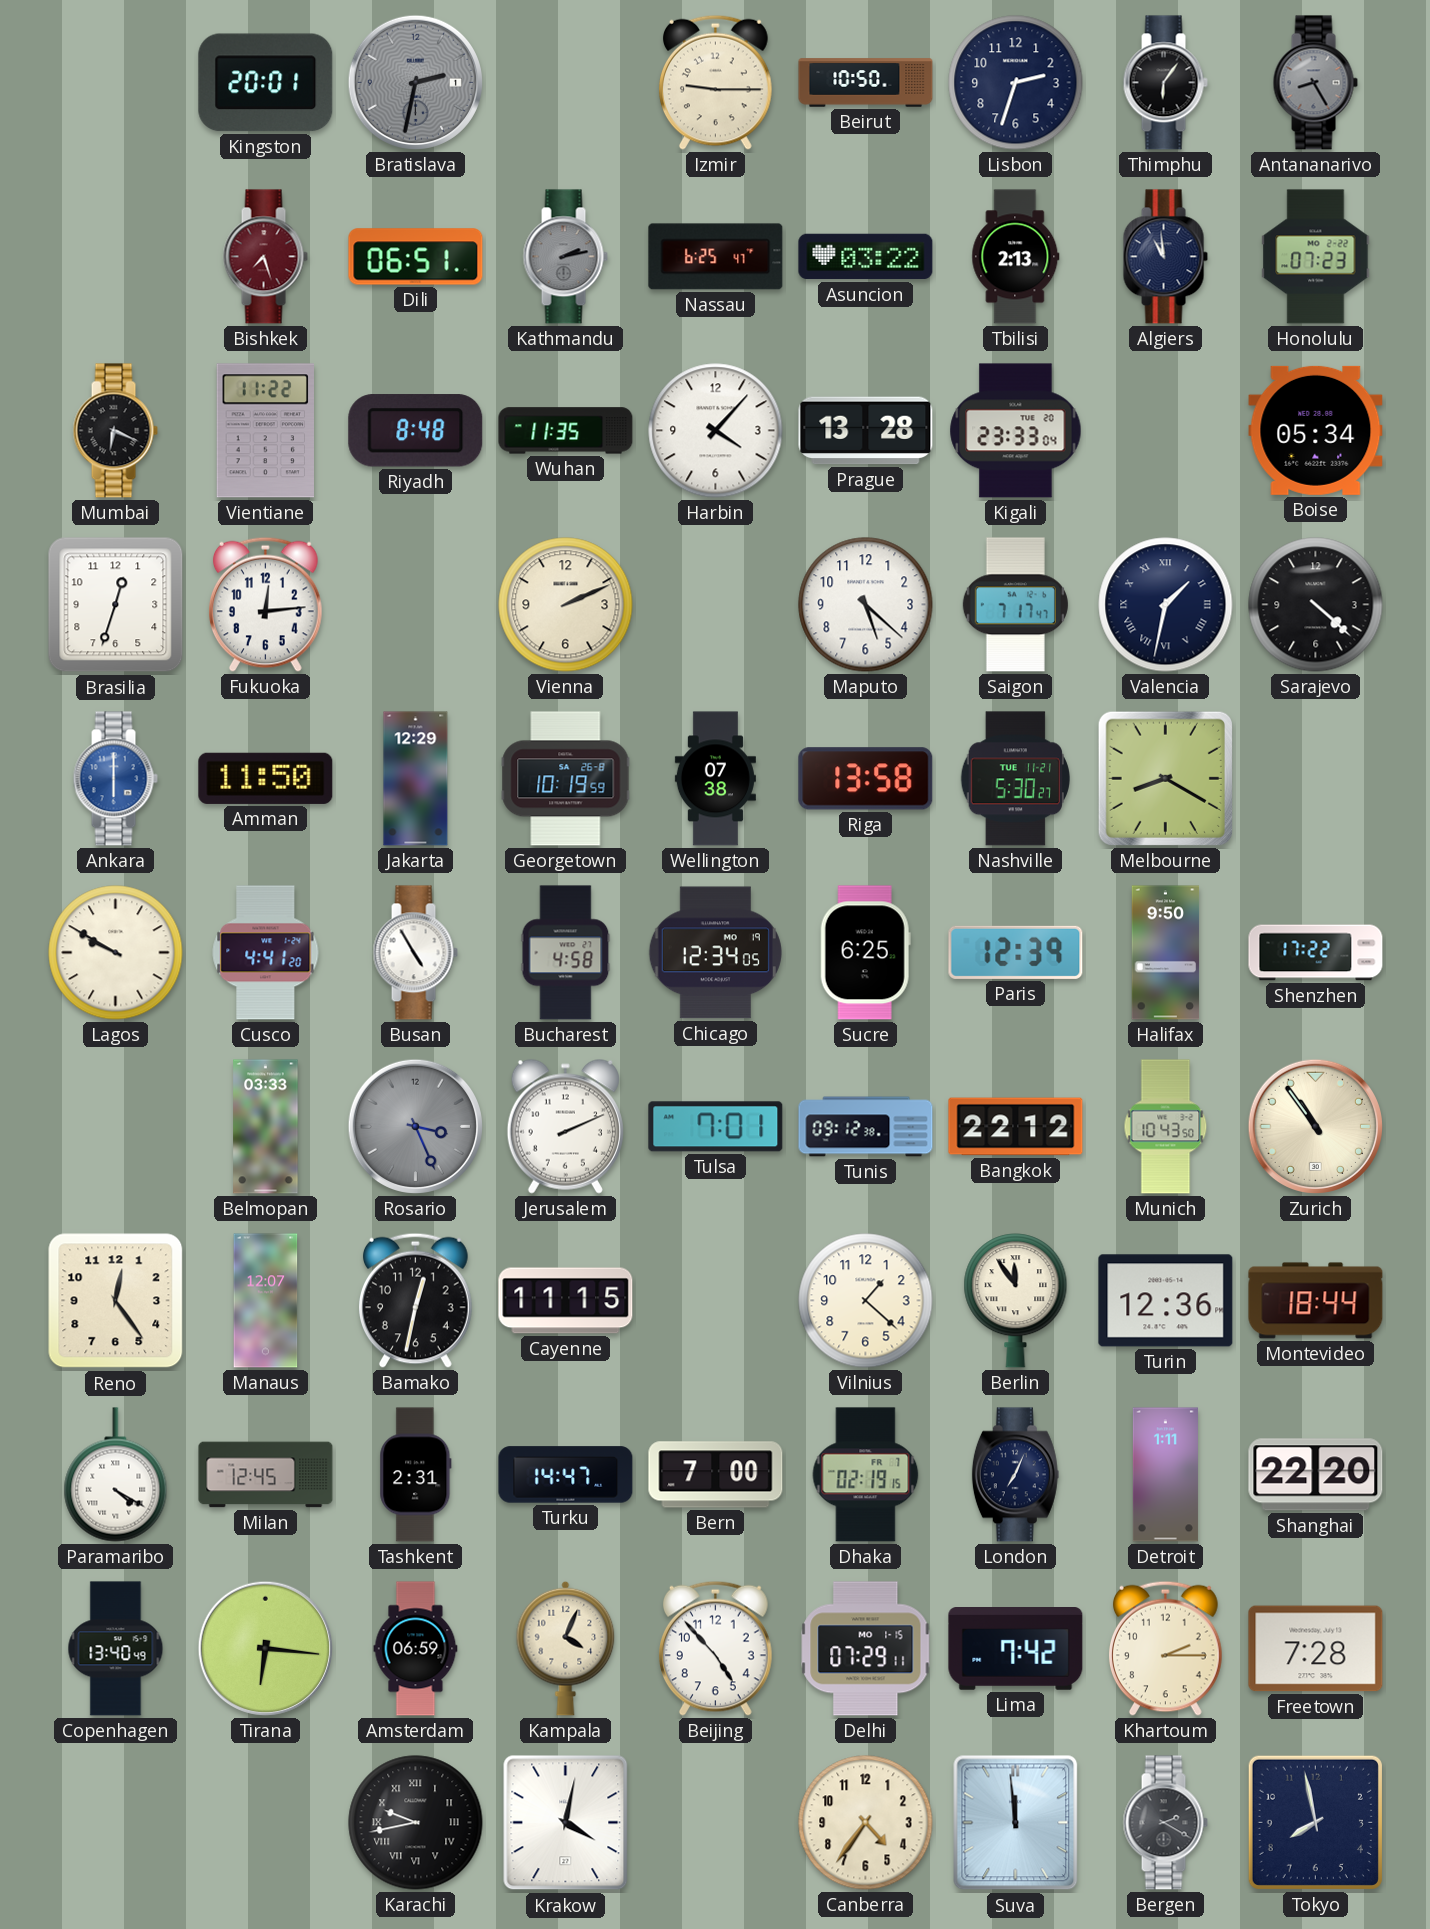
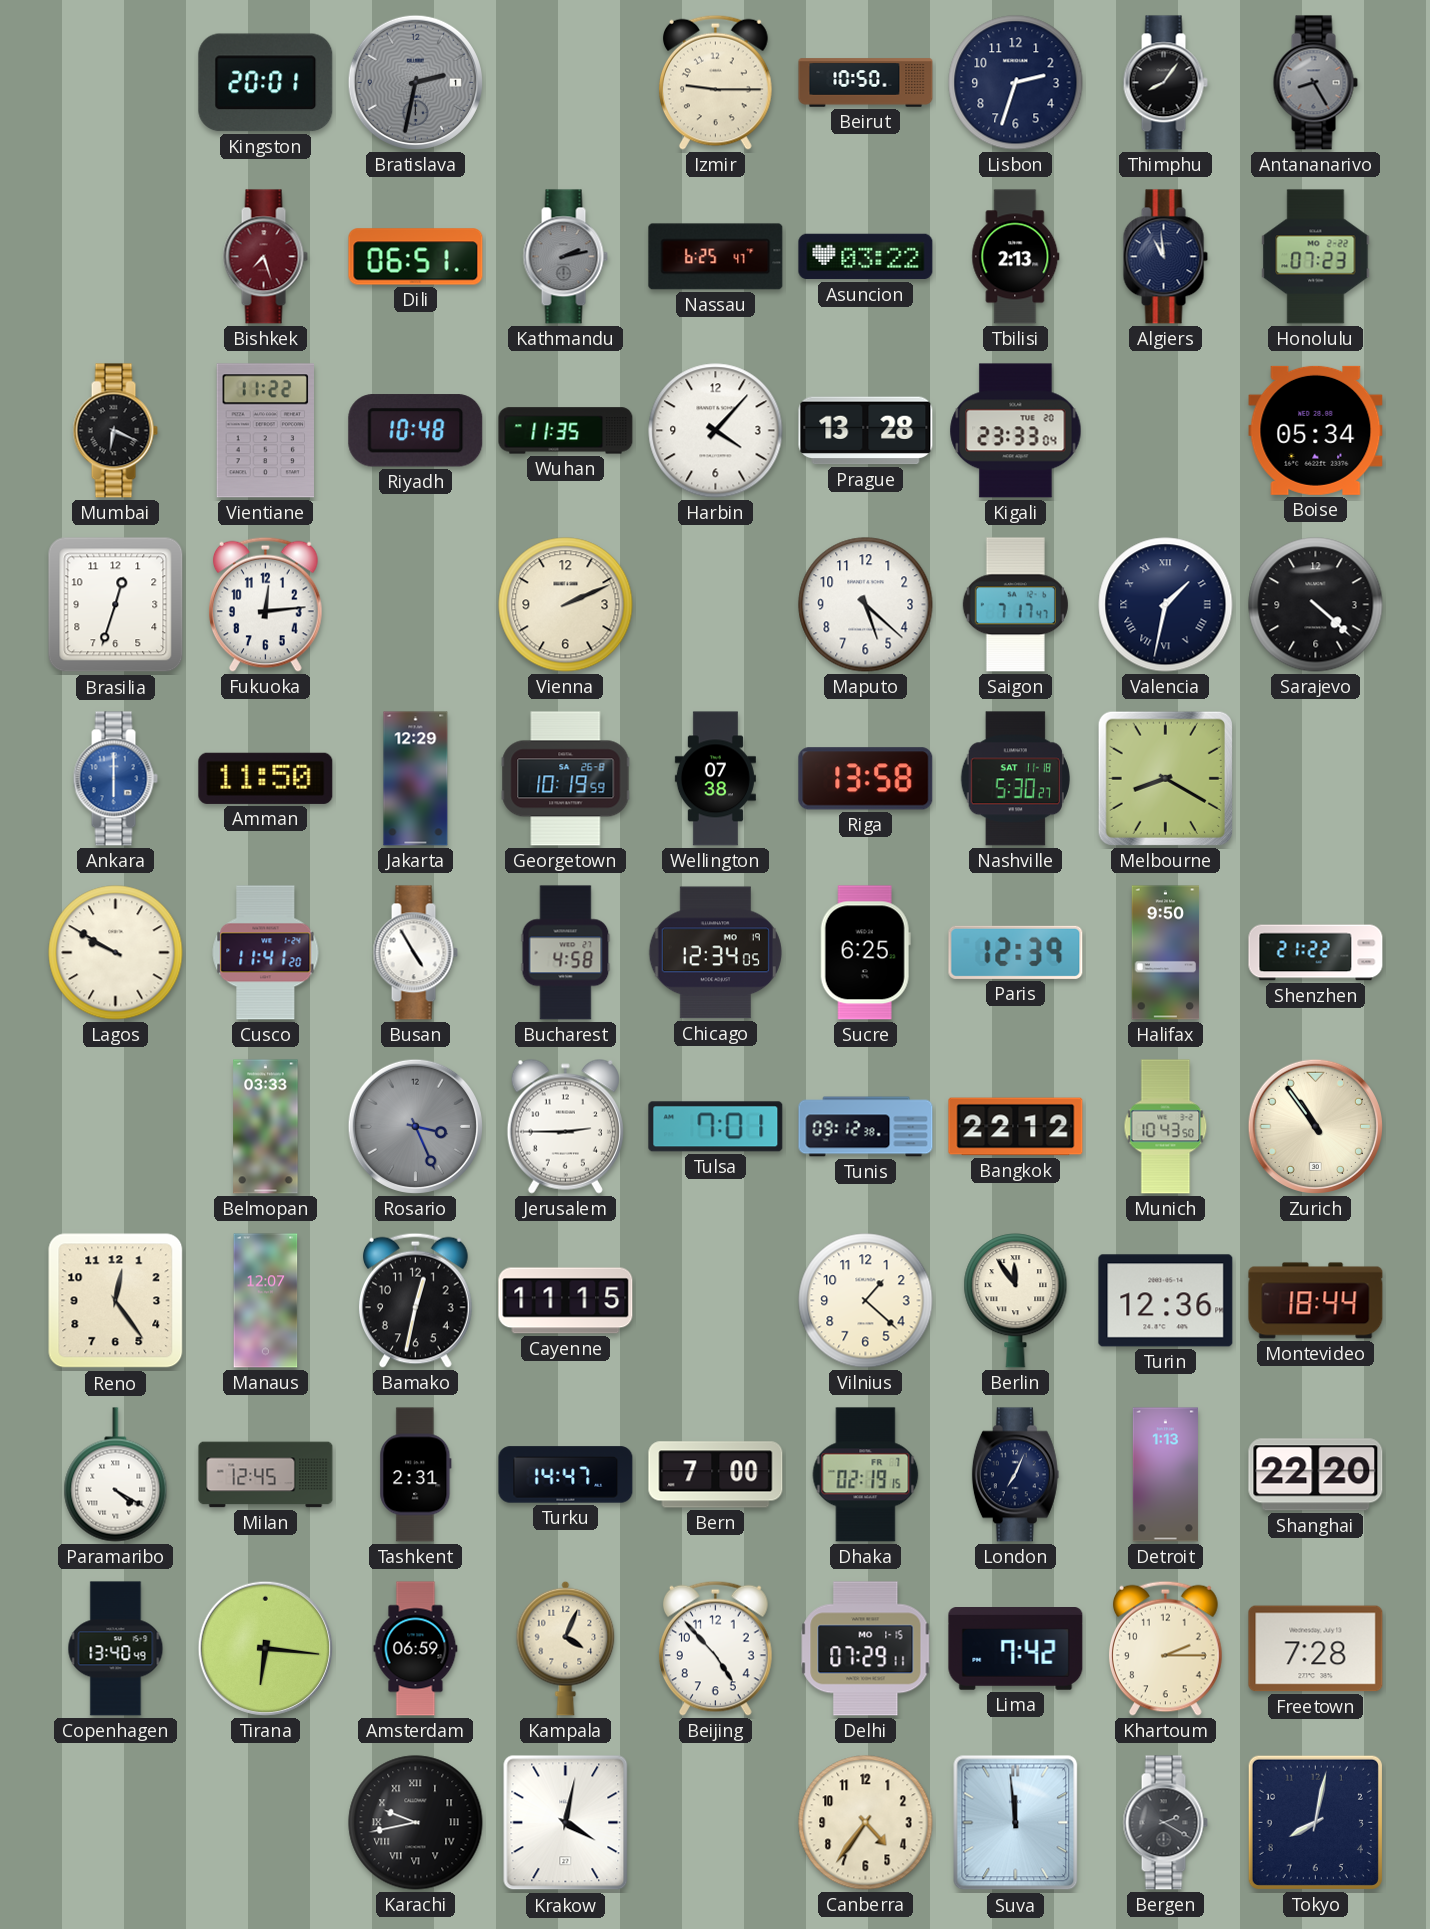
Thimphu: 6:06 -> 8:06
Riyadh: 8:48 -> 10:48
Nashville date: TUE 11-21 -> SAT 11-18
Cusco: 4:41 -> 11:41
Shenzhen: 17:22 -> 21:22
Jerusalem: 2:11 -> 2:45
Detroit: 1:11 -> 1:13
Tokyo: 7:58 -> 8:02
